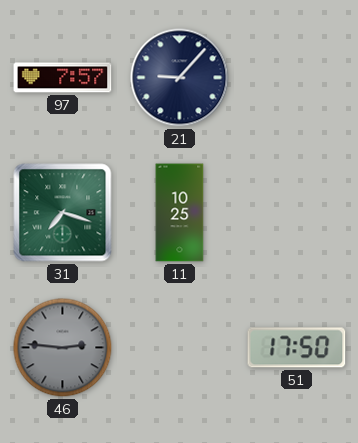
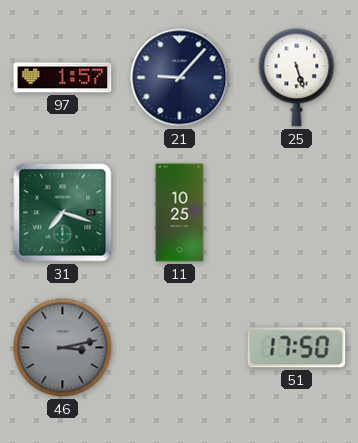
97: 7:57 -> 1:57
25: none -> 5:27
46: 2:46 -> 3:13
